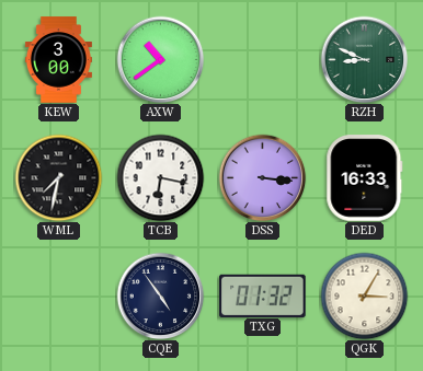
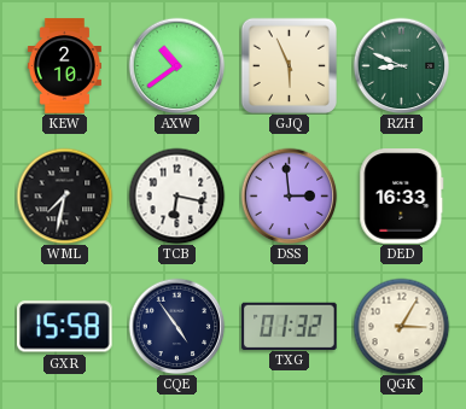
KEW: 3:00 -> 2:10
GJQ: none -> 5:56
DSS: 3:16 -> 2:59
GXR: none -> 15:58
